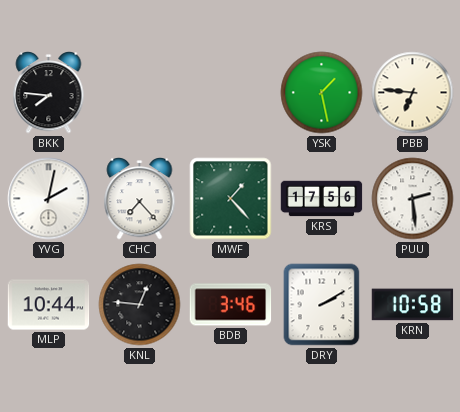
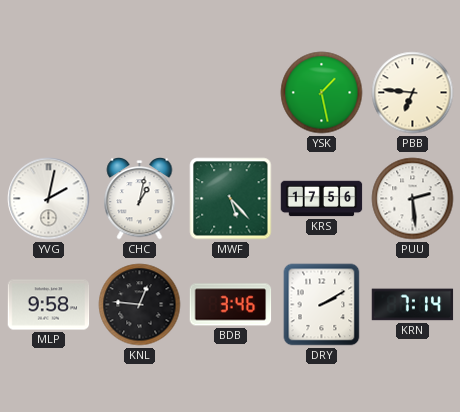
BKK: 7:46 -> none
CHC: 7:23 -> 1:02
MWF: 1:23 -> 5:23
MLP: 10:44 -> 9:58
KRN: 10:58 -> 7:14
